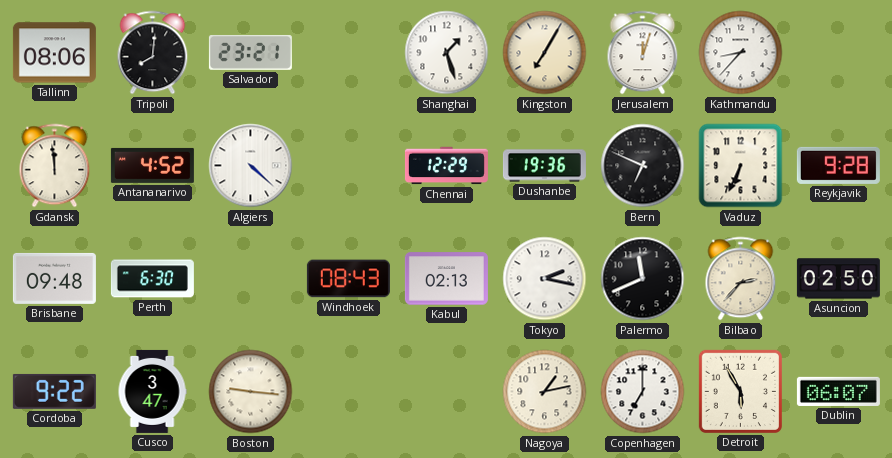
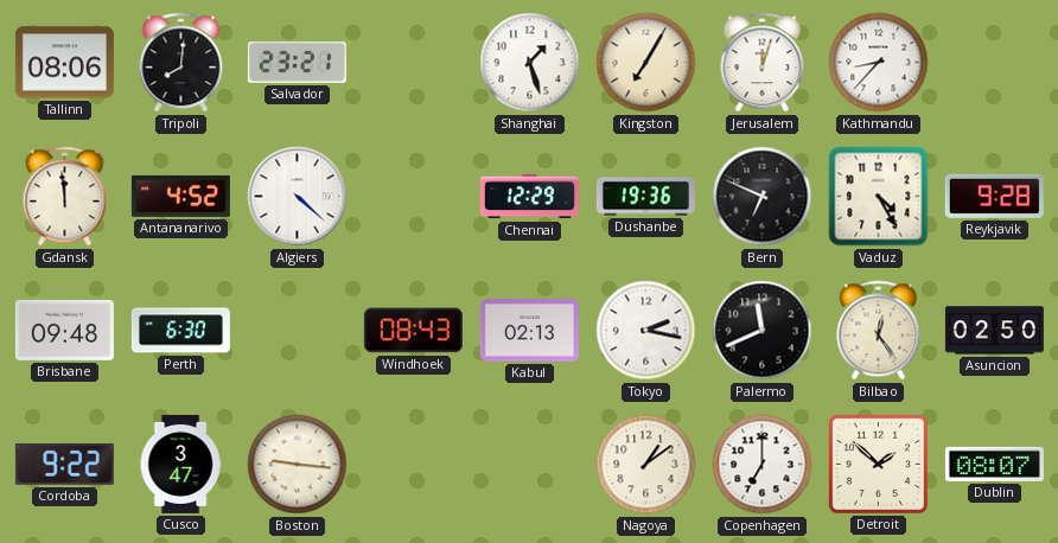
Vaduz: 6:34 -> 4:25
Bilbao: 2:37 -> 12:24
Nagoya: 1:13 -> 1:09
Detroit: 5:55 -> 1:52
Dublin: 06:07 -> 08:07
